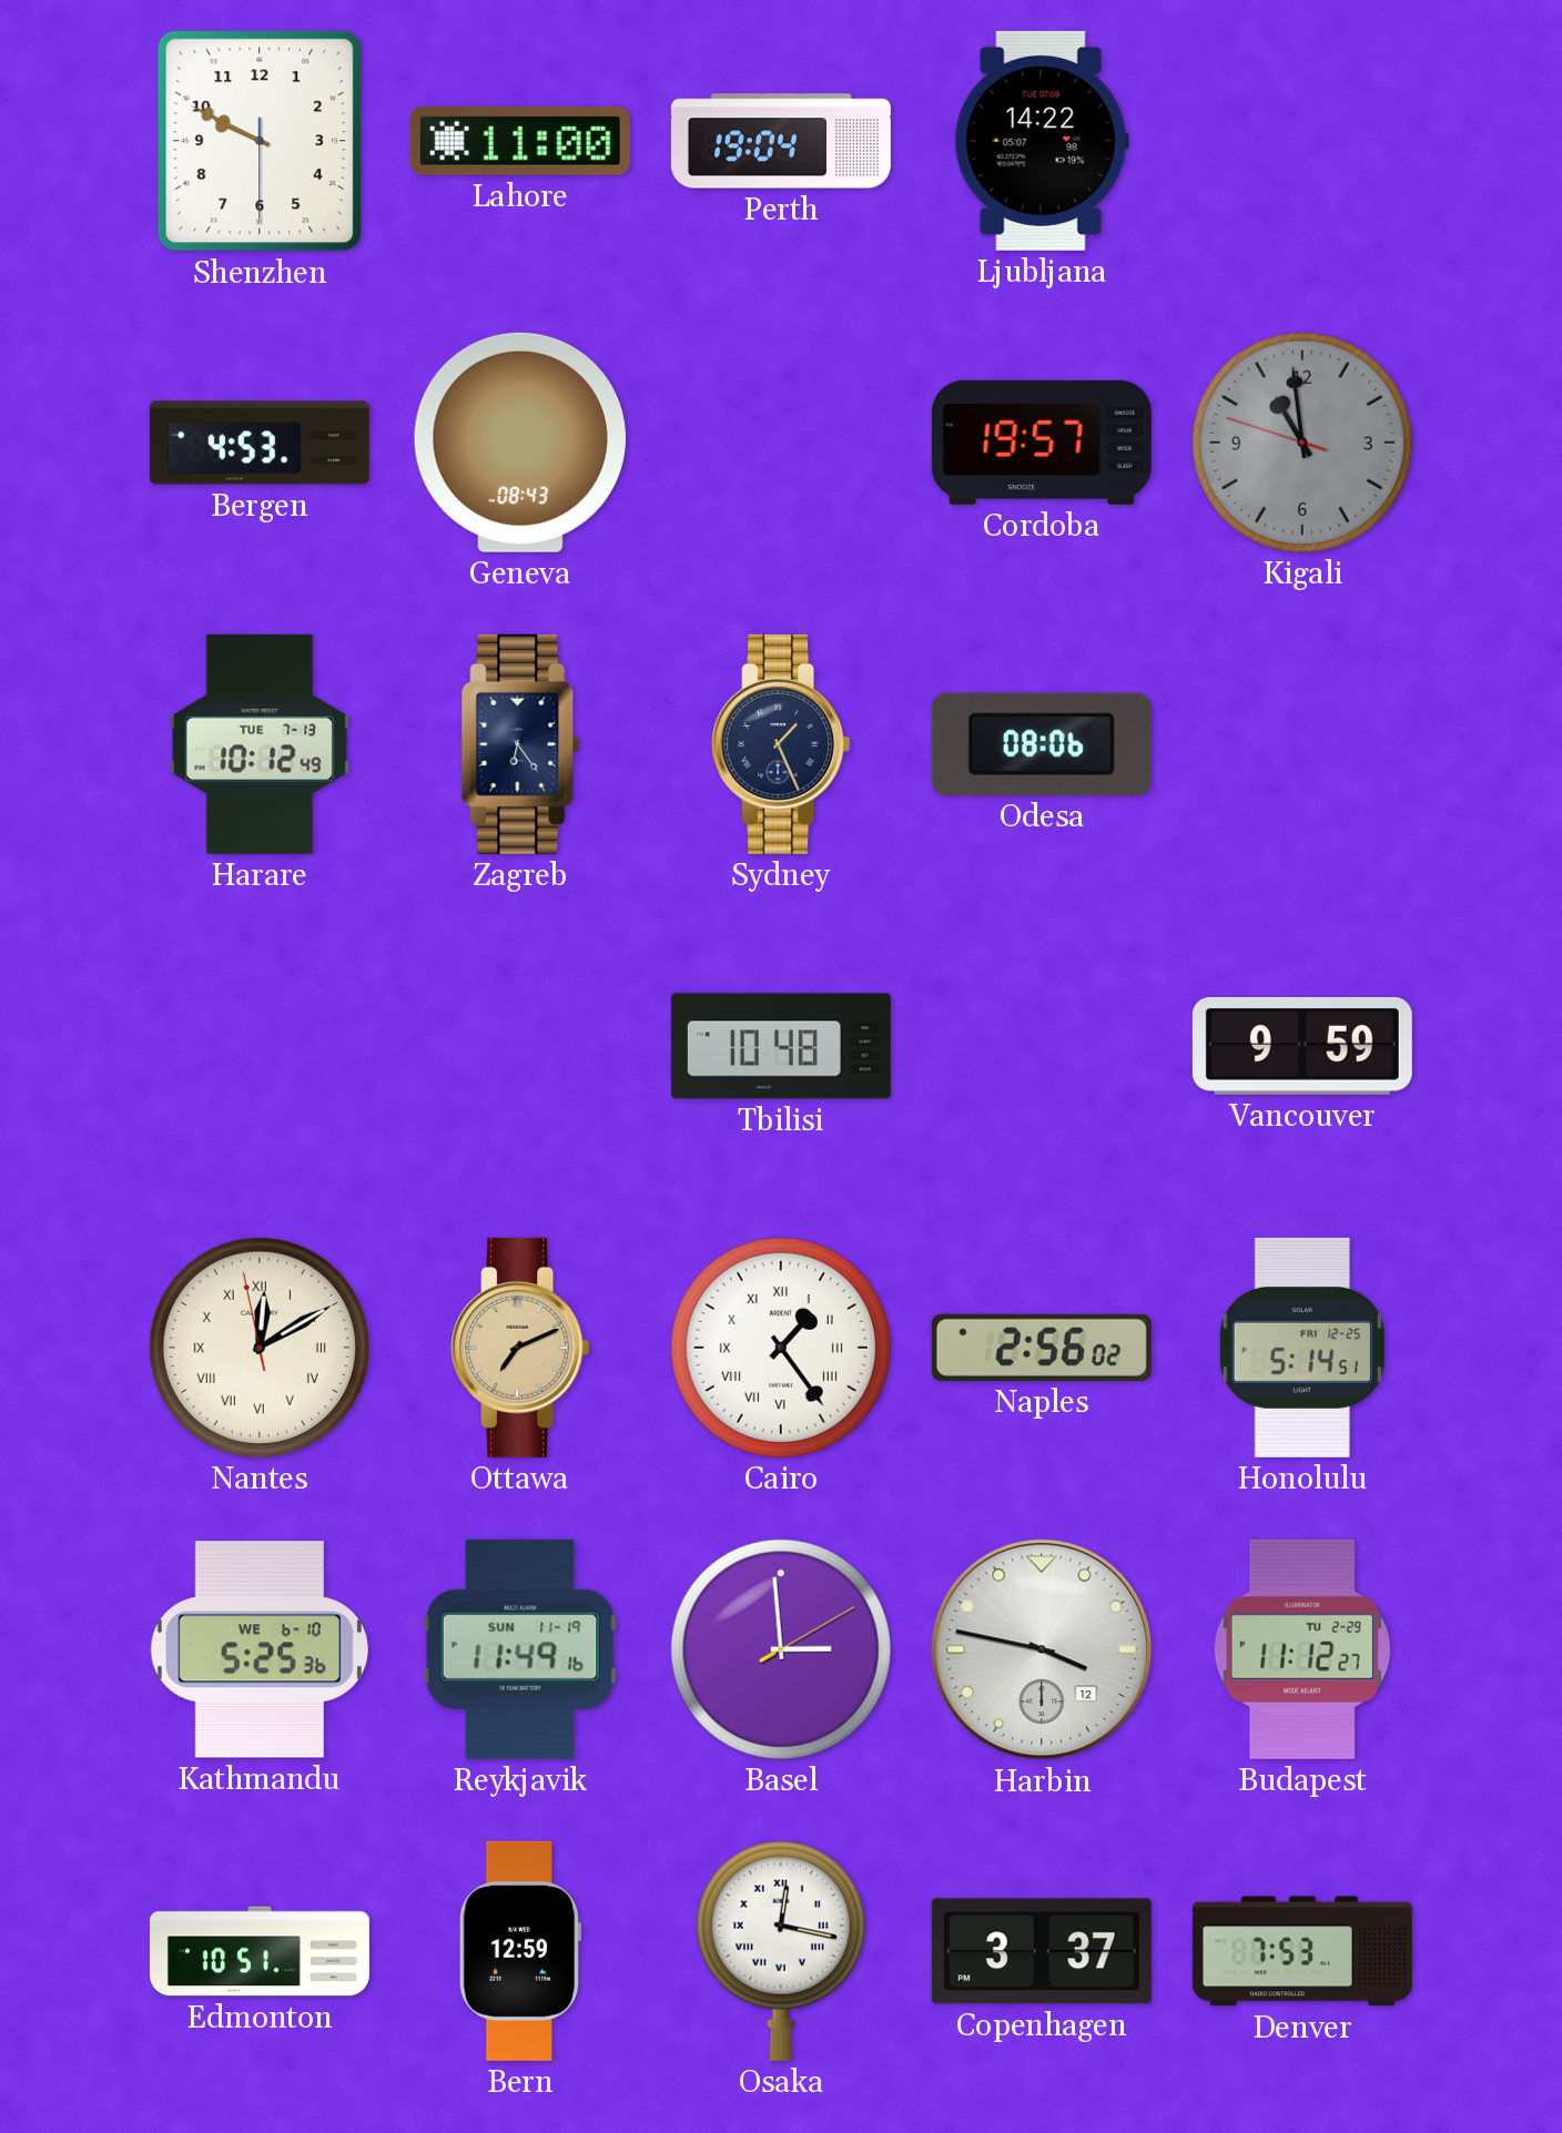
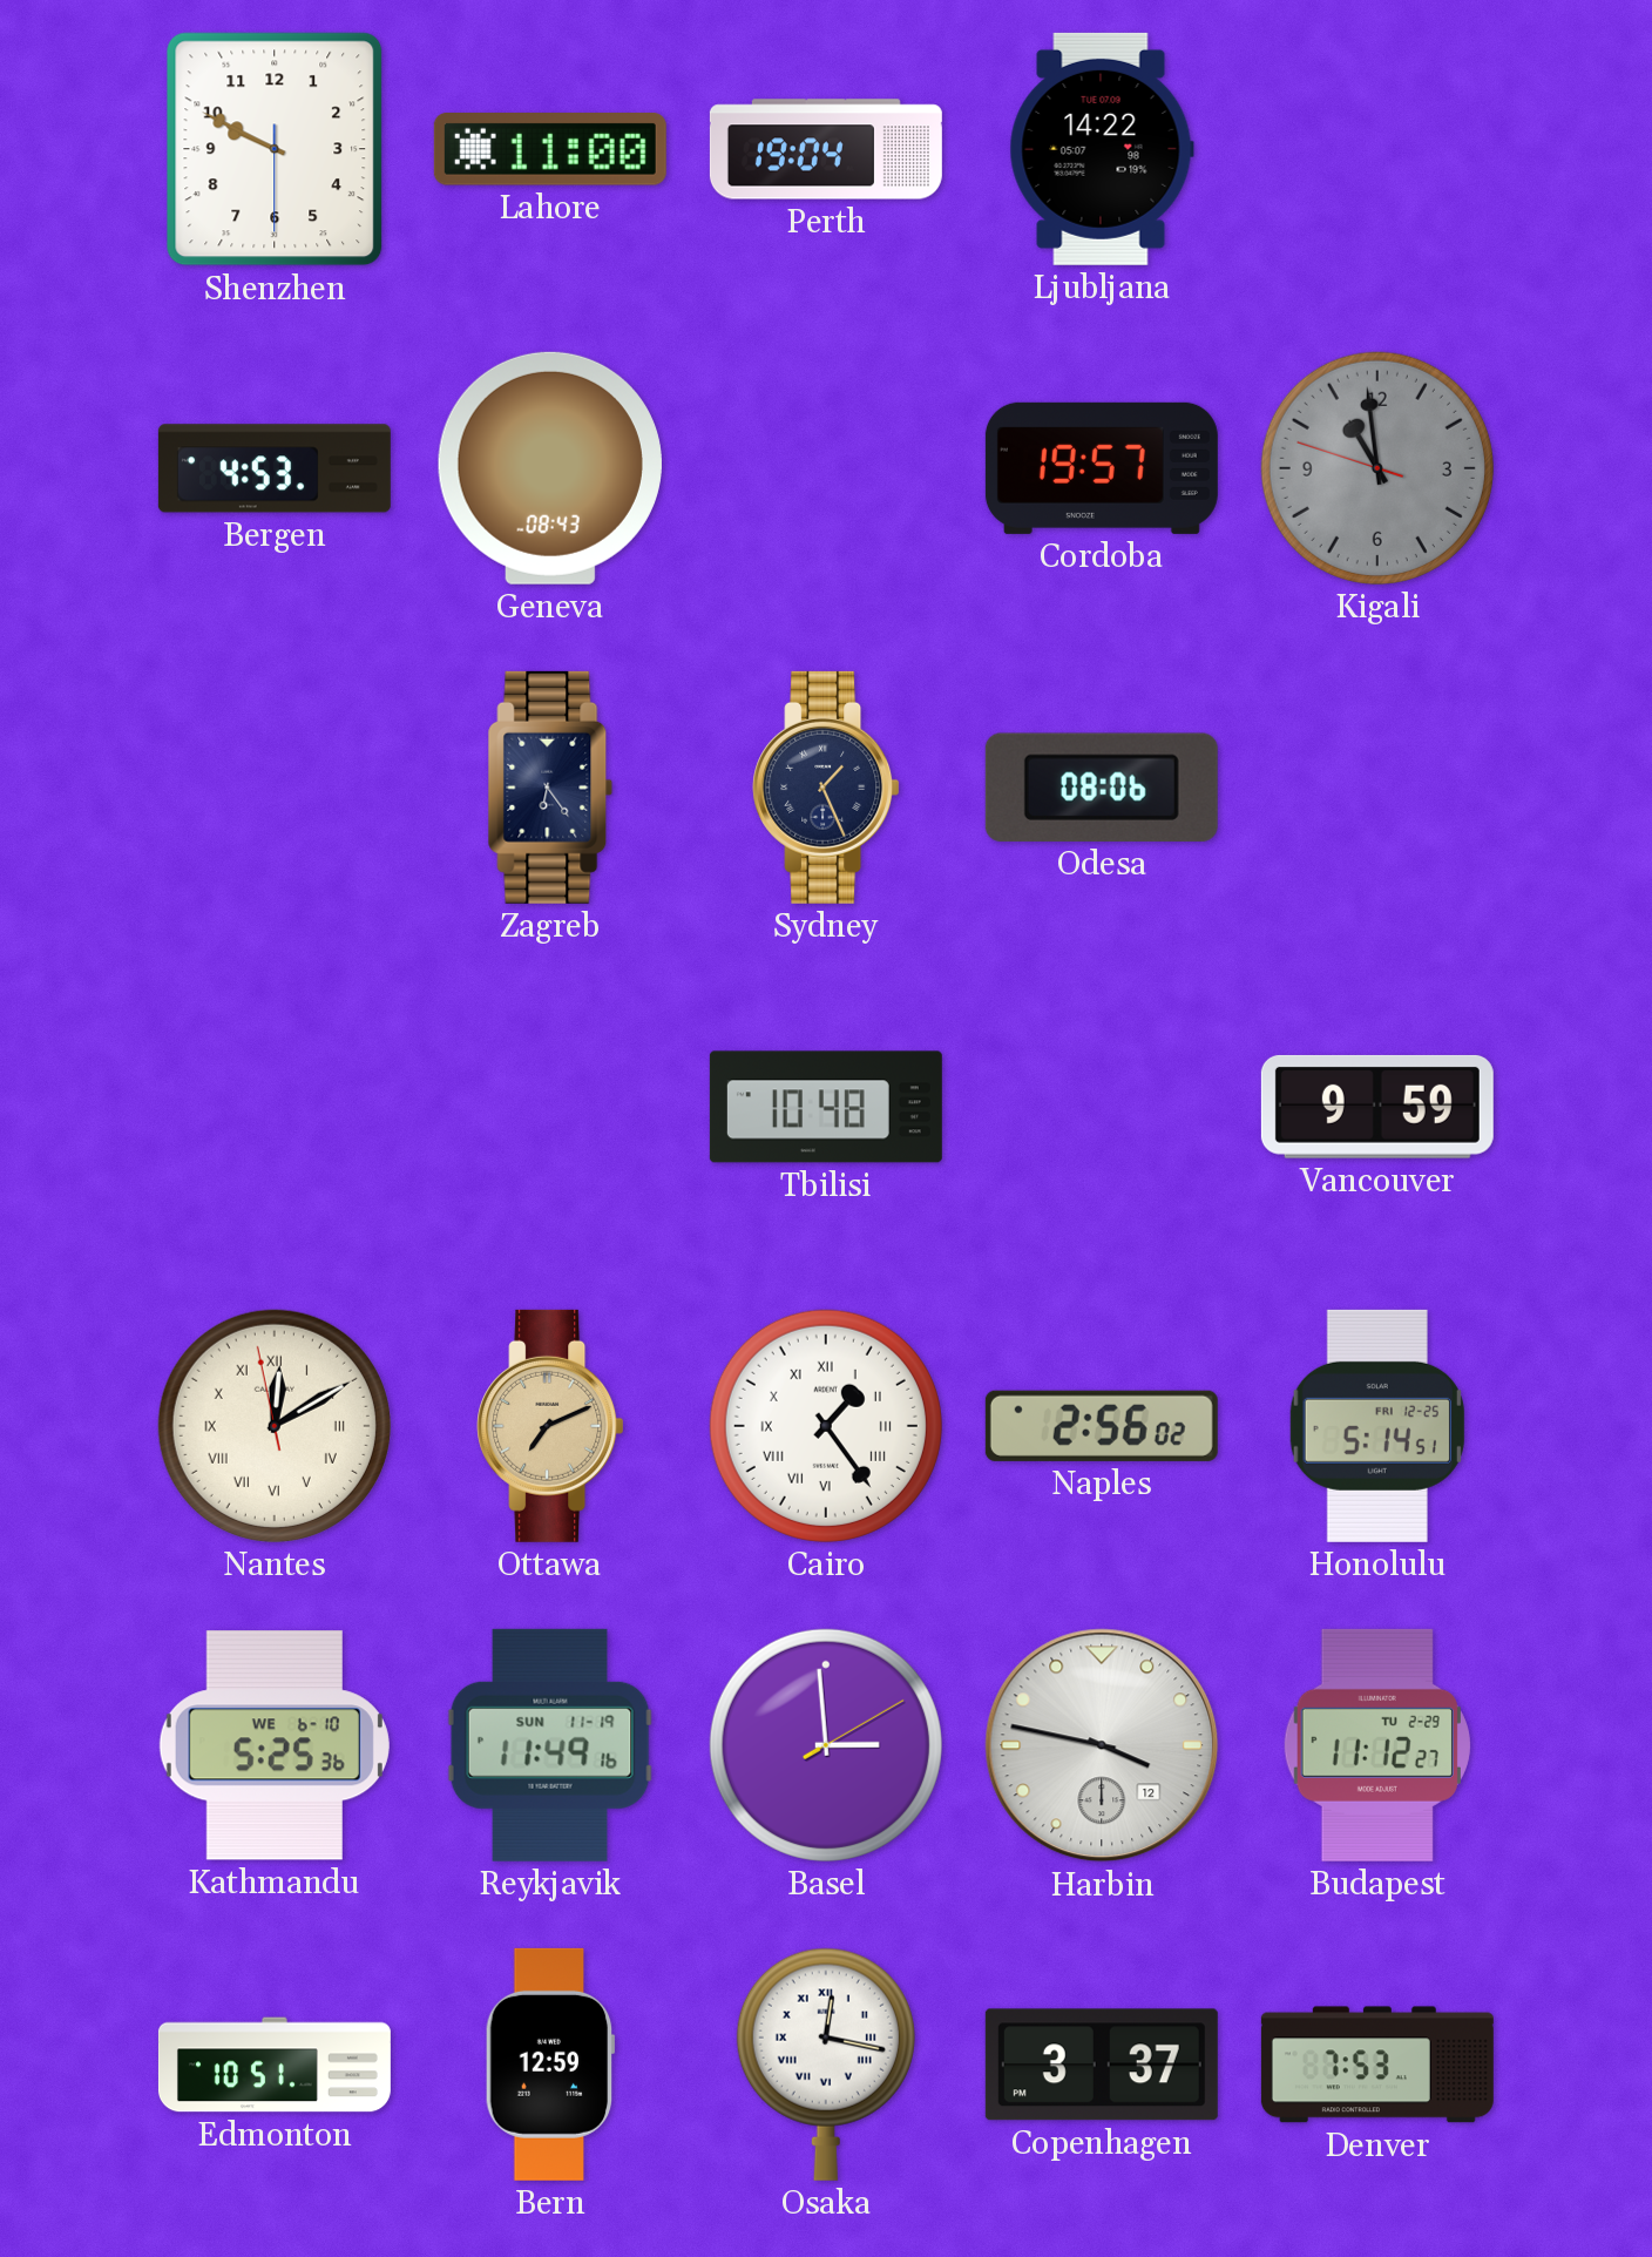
Harare: 10:12 -> none
